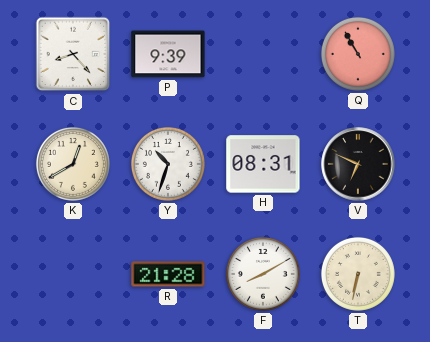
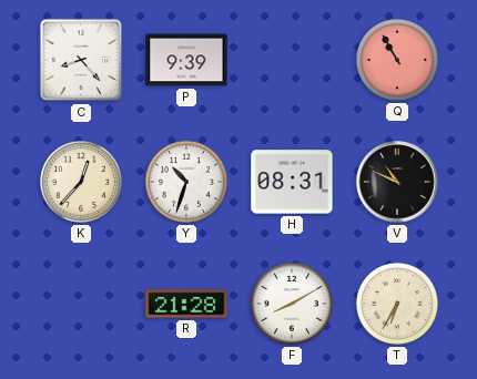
K: 12:40 -> 12:37
V: 6:49 -> 10:49
T: 6:32 -> 6:35
